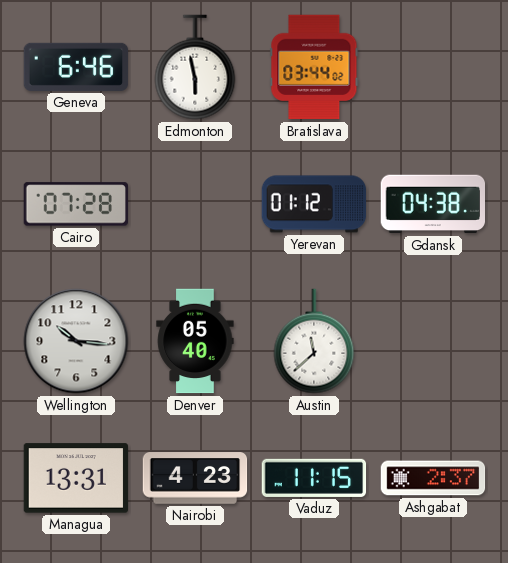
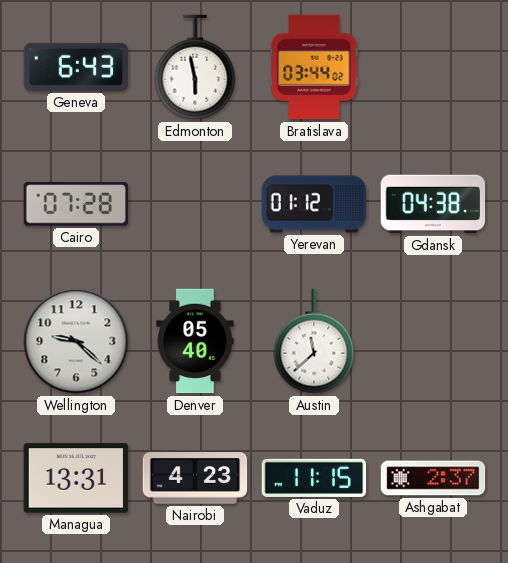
Geneva: 6:46 -> 6:43
Wellington: 10:16 -> 9:22
